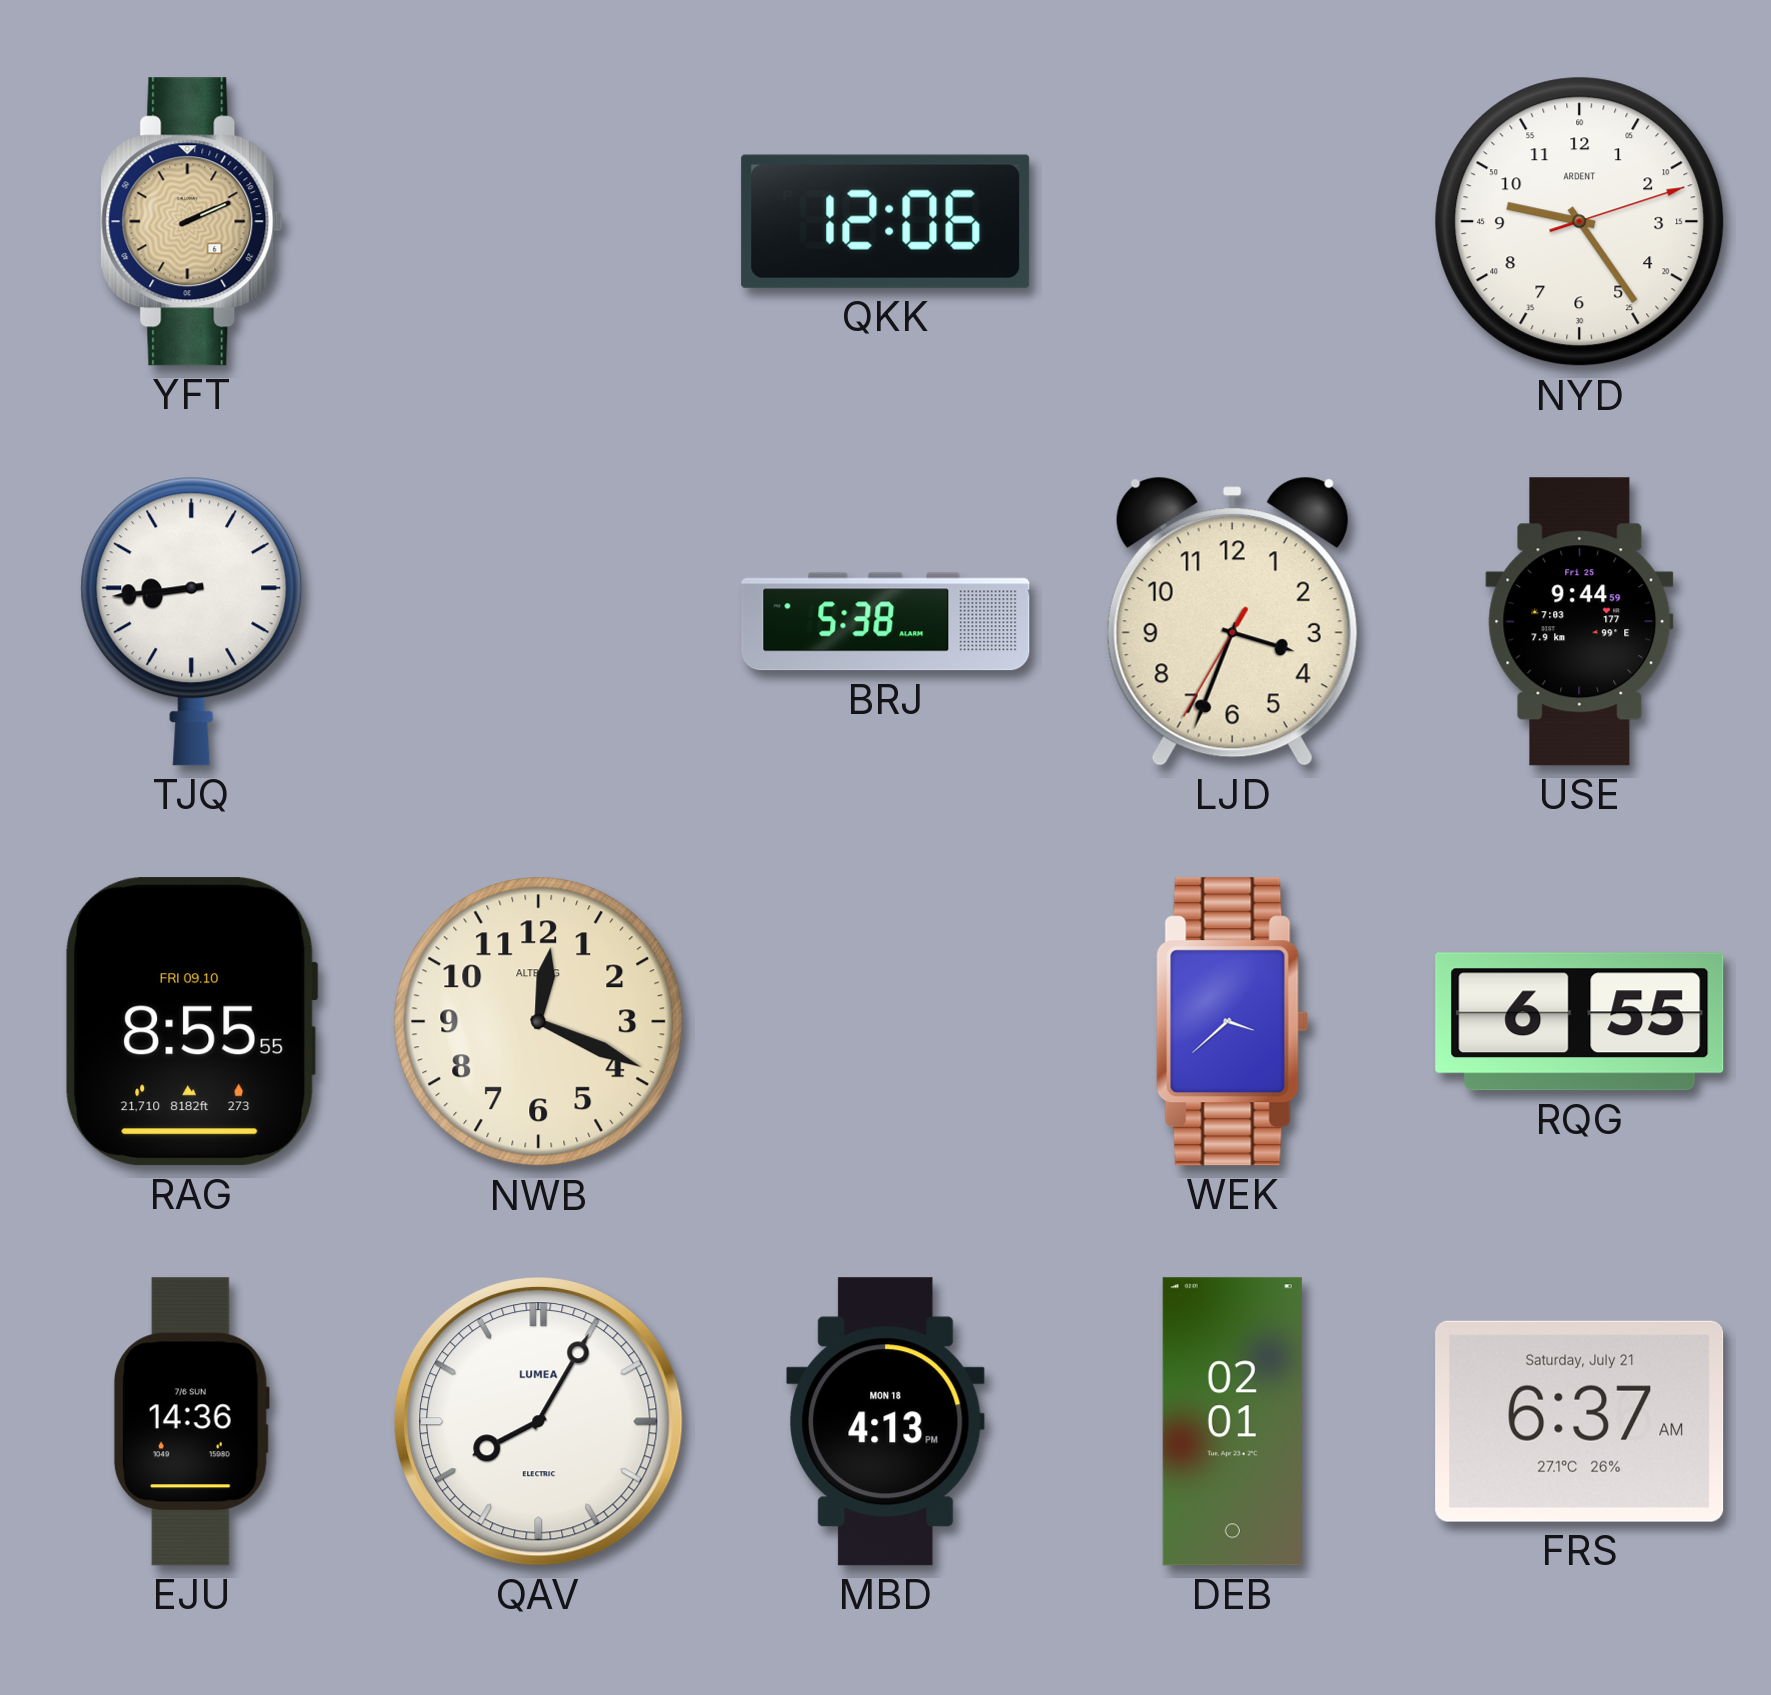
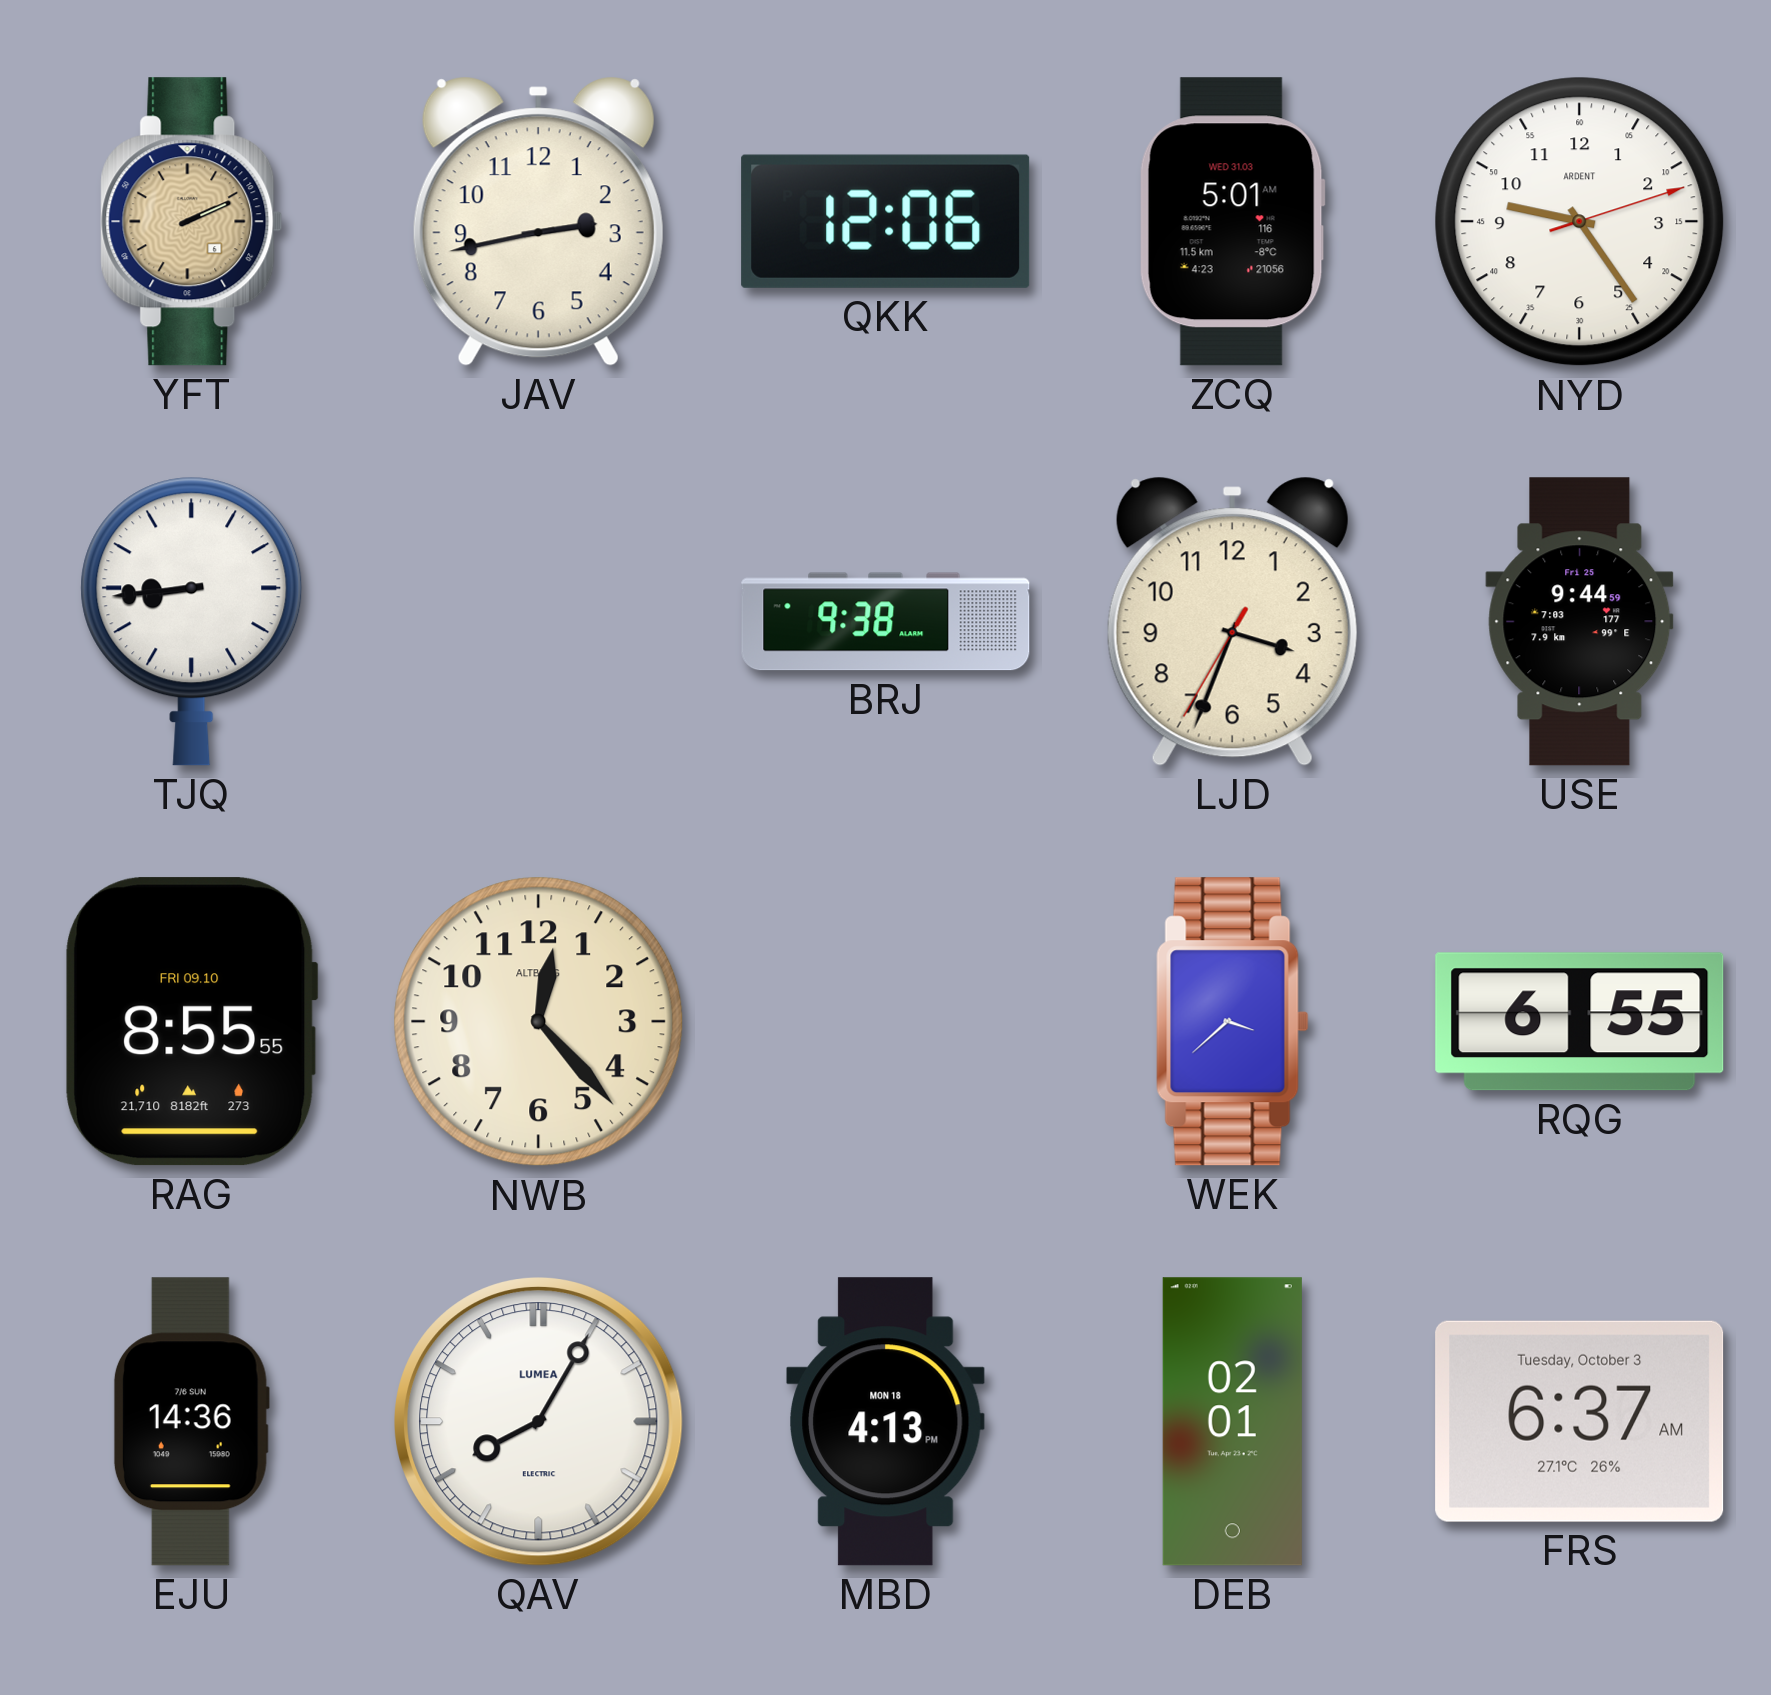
JAV: none -> 2:43
ZCQ: none -> 5:01
BRJ: 5:38 -> 9:38
NWB: 12:19 -> 12:23
FRS date: Saturday, July 21 -> Tuesday, October 3
